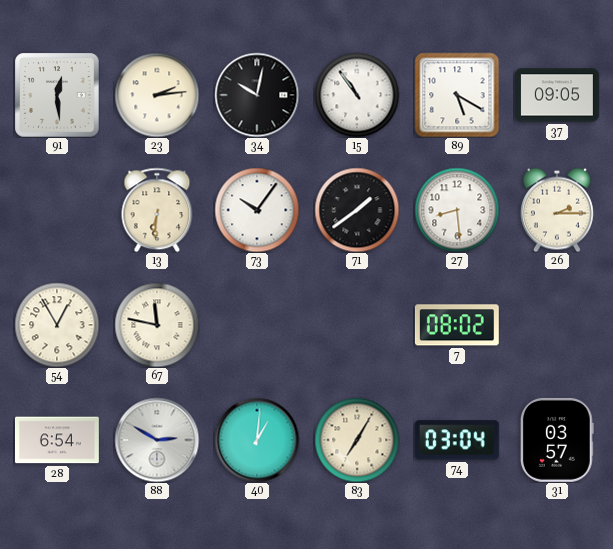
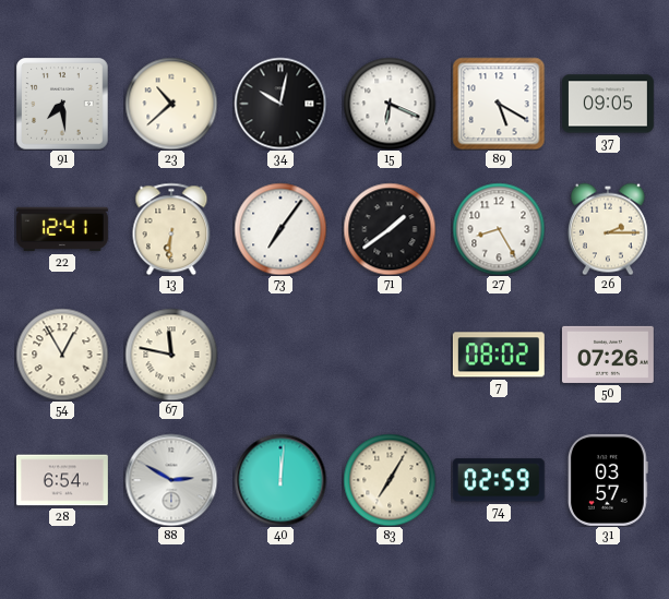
91: 12:29 -> 7:29
23: 2:14 -> 10:38
15: 10:54 -> 6:19
22: none -> 12:41
73: 10:06 -> 7:06
27: 8:29 -> 8:25
50: none -> 07:26
40: 1:01 -> 12:01
74: 03:04 -> 02:59
